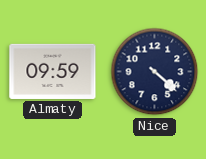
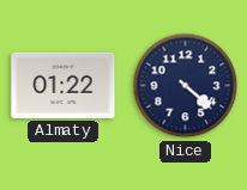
Almaty: 09:59 -> 01:22
